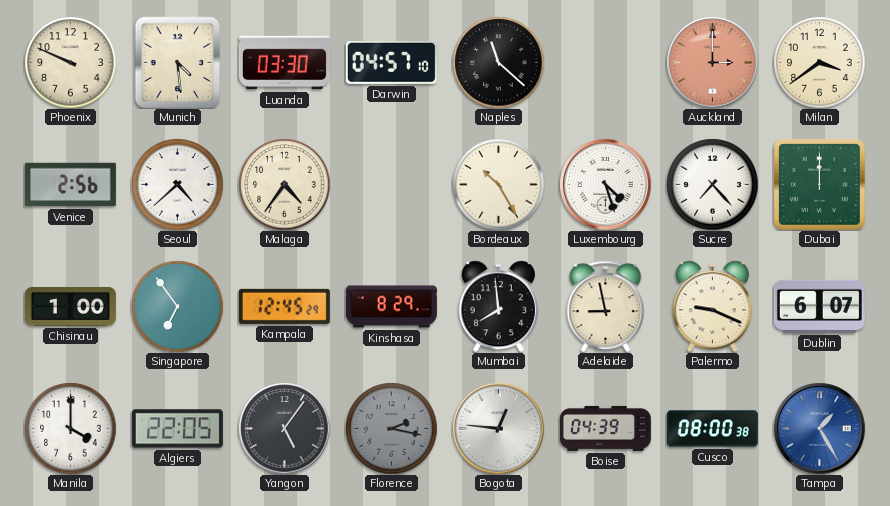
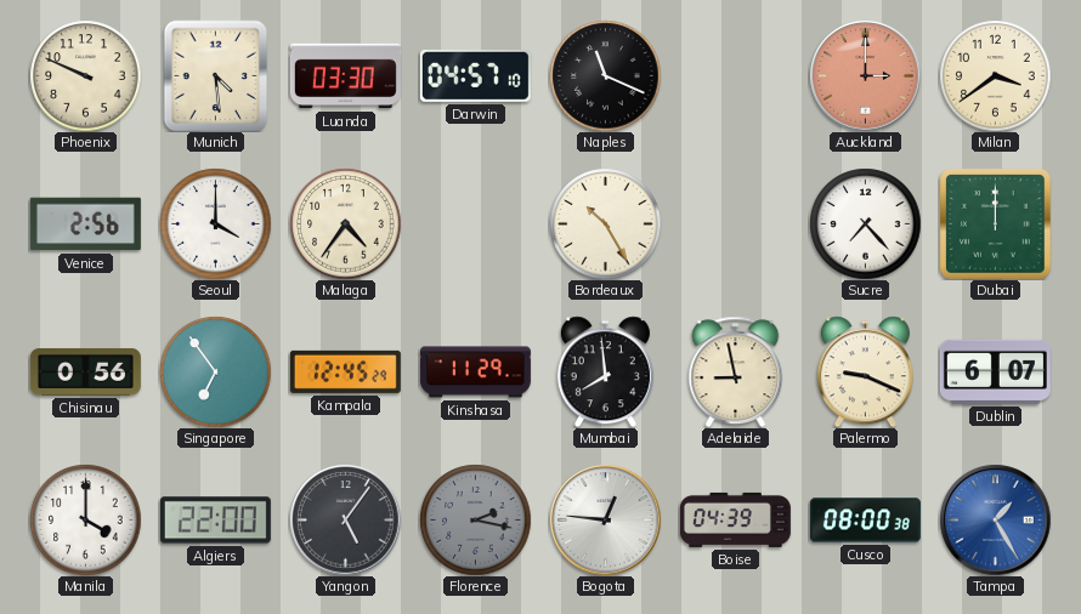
Naples: 11:22 -> 11:19
Seoul: 4:38 -> 4:00
Luxembourg: 4:27 -> none
Chisinau: 1:00 -> 0:56
Kinshasa: 8:29 -> 11:29
Algiers: 22:05 -> 22:00
